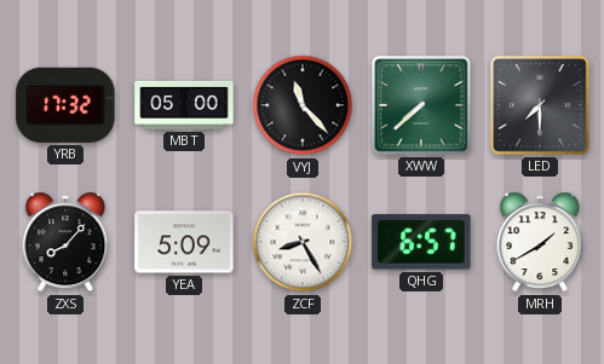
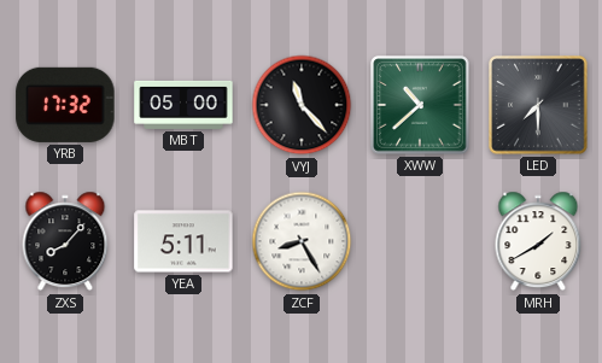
XWW: 7:38 -> 10:38
YEA: 5:09 -> 5:11
QHG: 6:57 -> none
